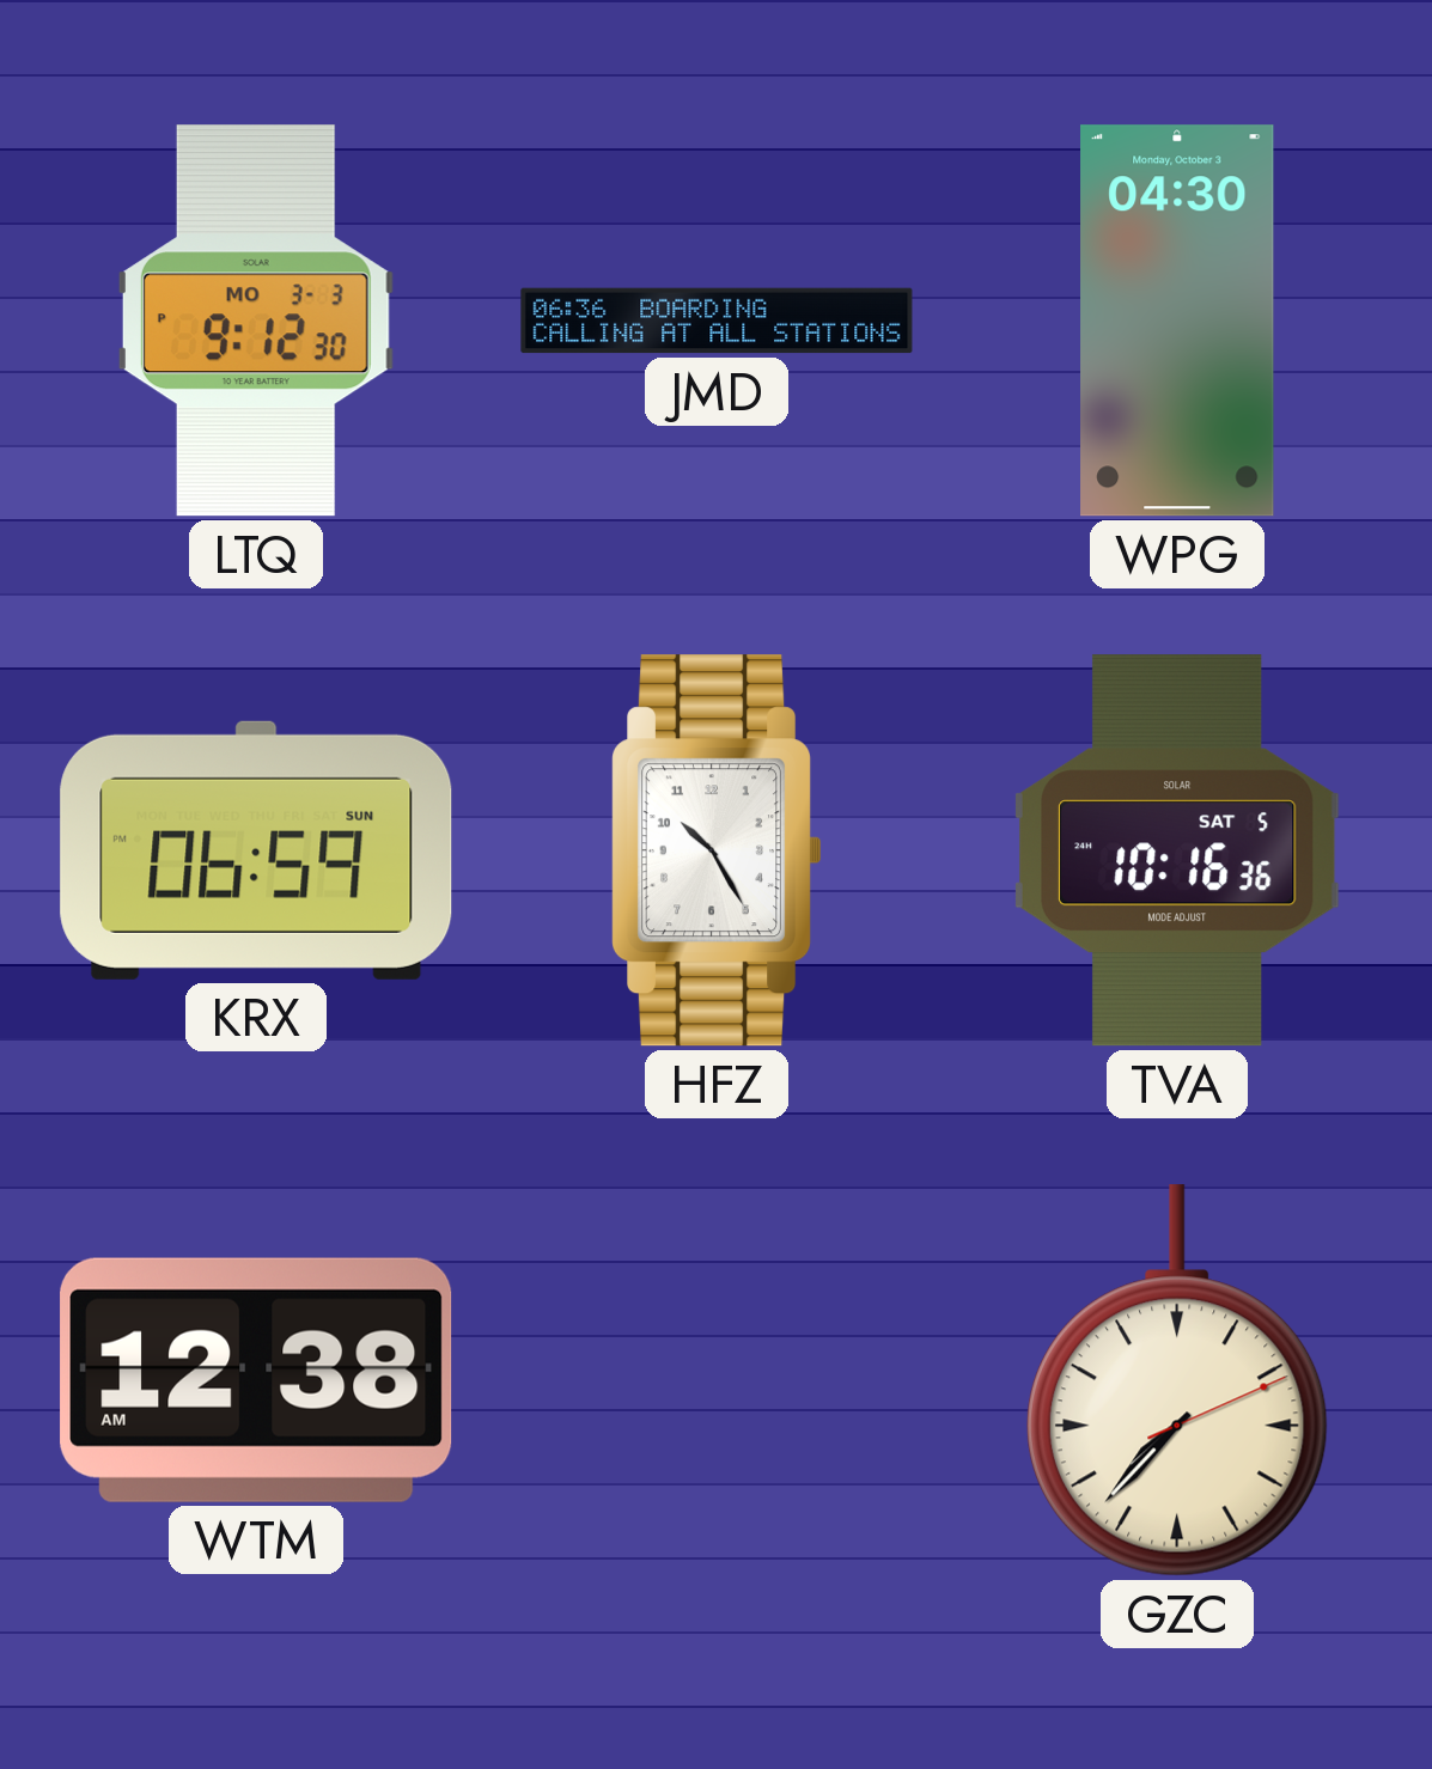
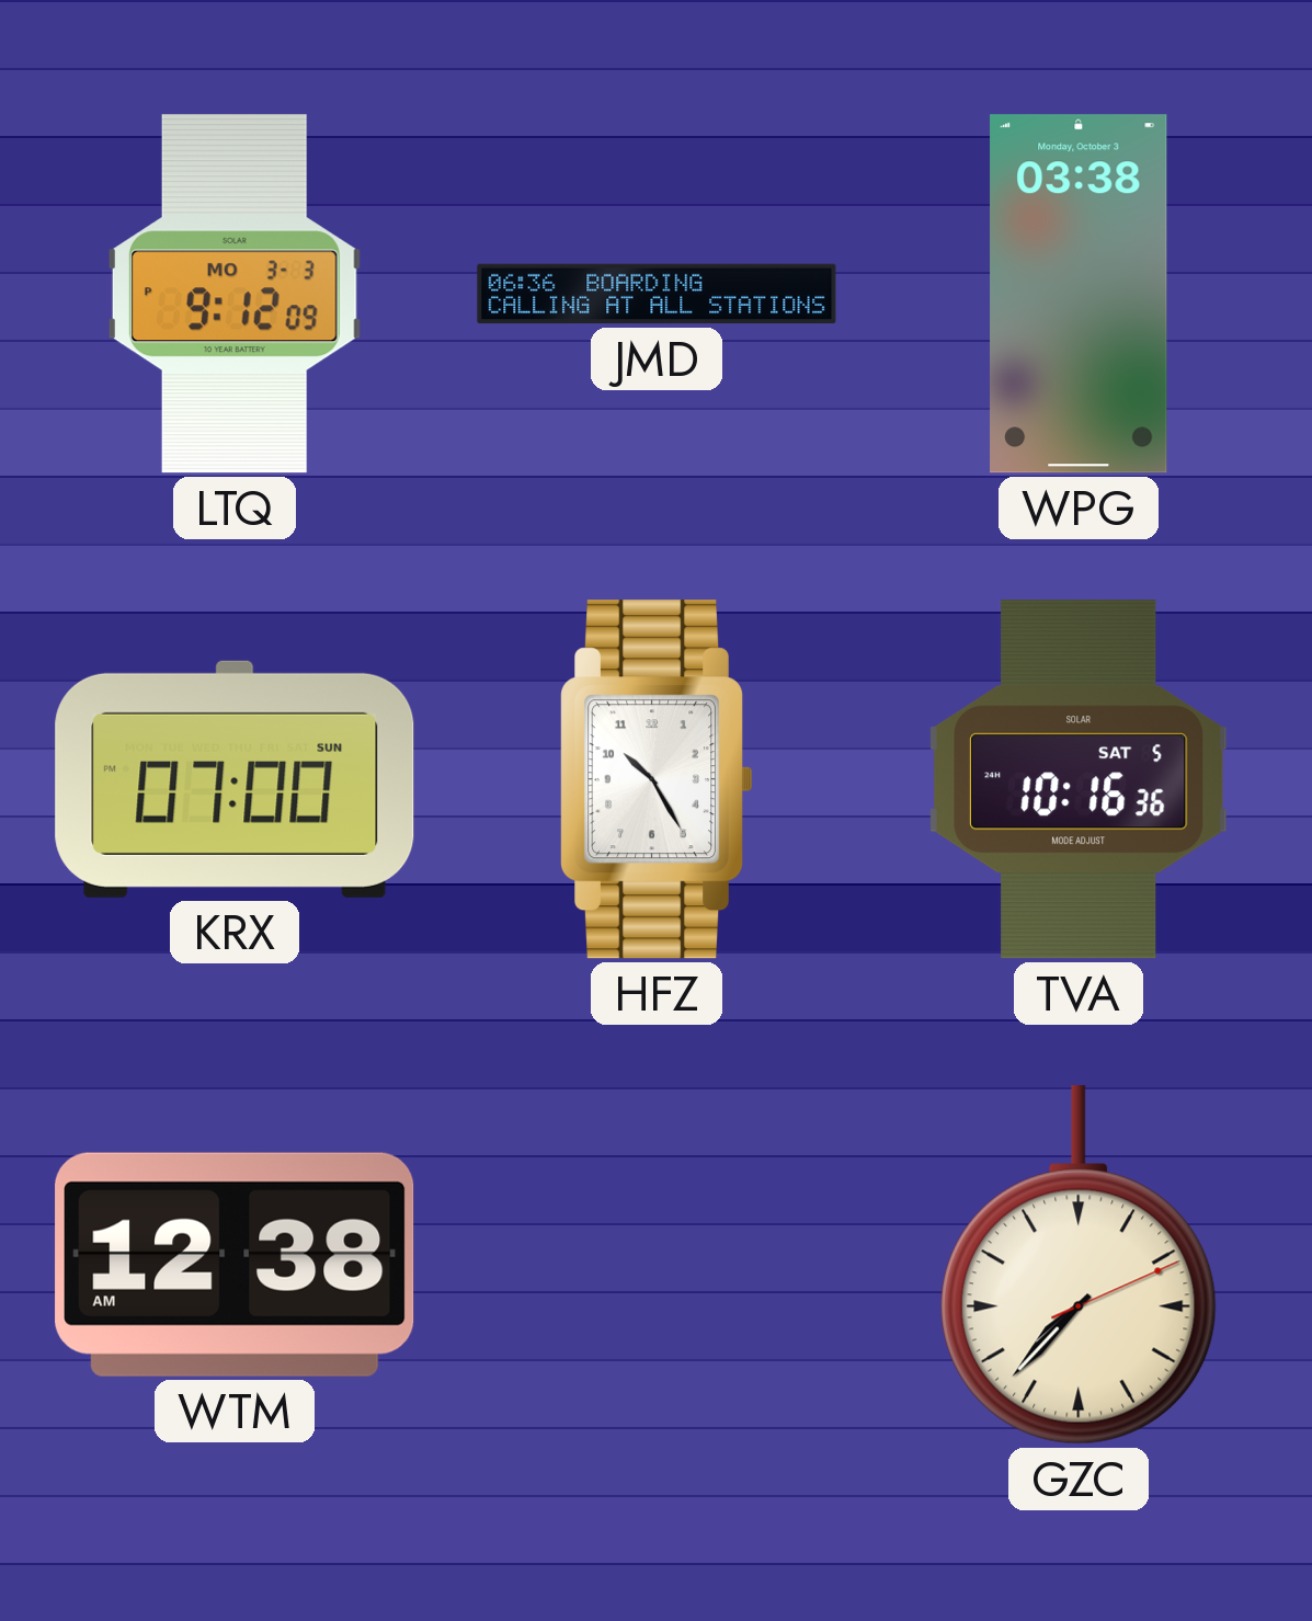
LTQ: 9:12:30 PM -> 9:12:09 PM
WPG: 04:30 -> 03:38
KRX: 06:59 -> 07:00
